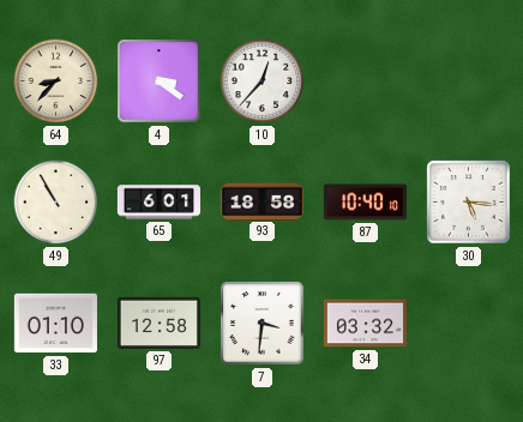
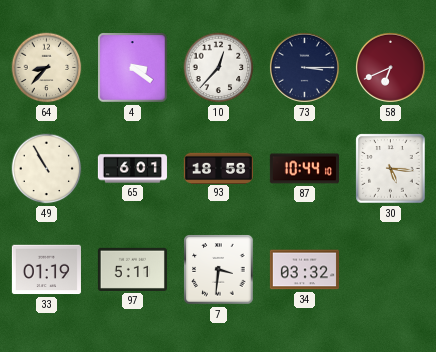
73: none -> 3:15
58: none -> 6:41
87: 10:40 -> 10:44
33: 01:10 -> 01:19
97: 12:58 -> 5:11
